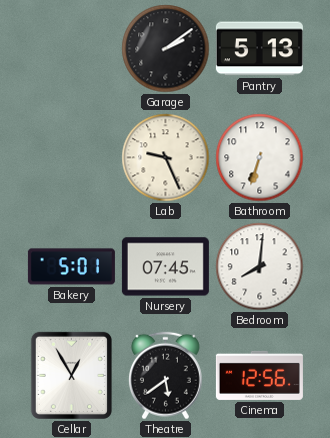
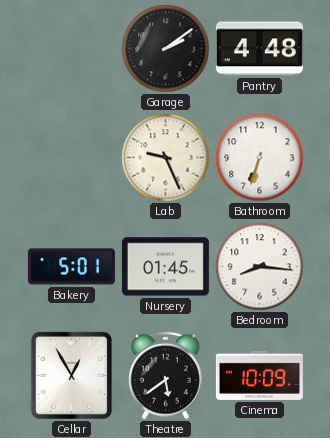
Pantry: 5:13 -> 4:48
Nursery: 07:45 -> 01:45
Bedroom: 8:01 -> 8:16
Cinema: 12:56 -> 10:09
